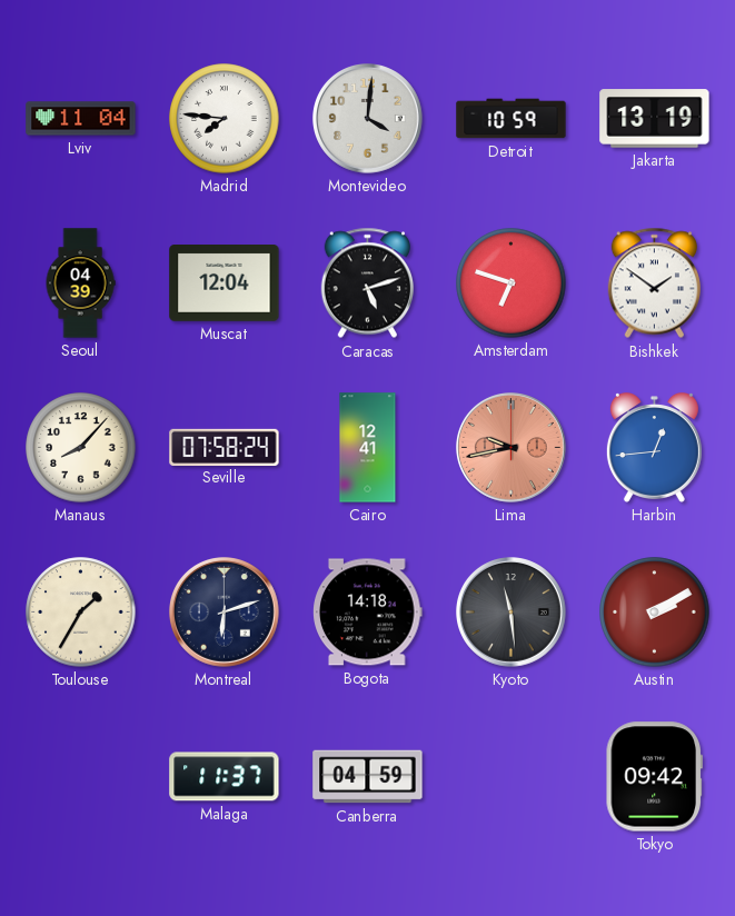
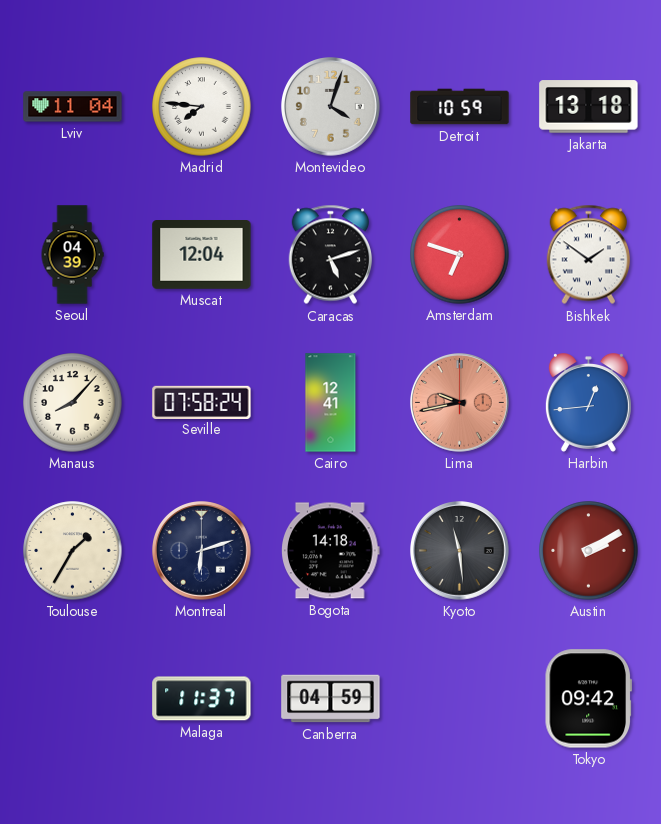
Montevideo: 4:01 -> 4:03
Jakarta: 13:19 -> 13:18
